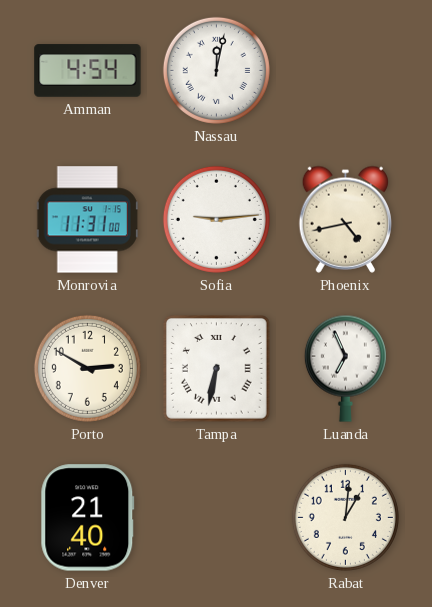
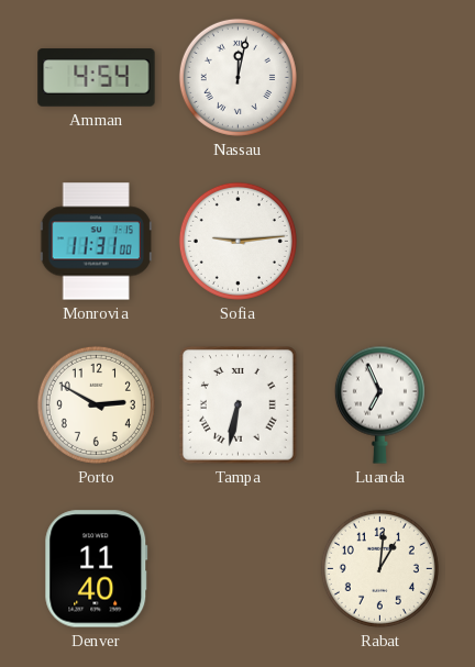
Phoenix: 4:43 -> none
Denver: 21:40 -> 11:40
